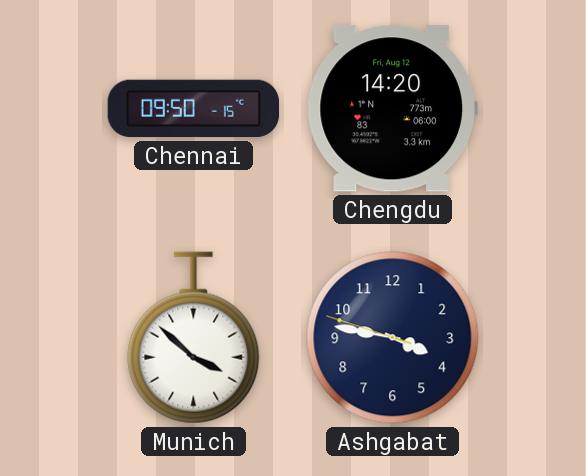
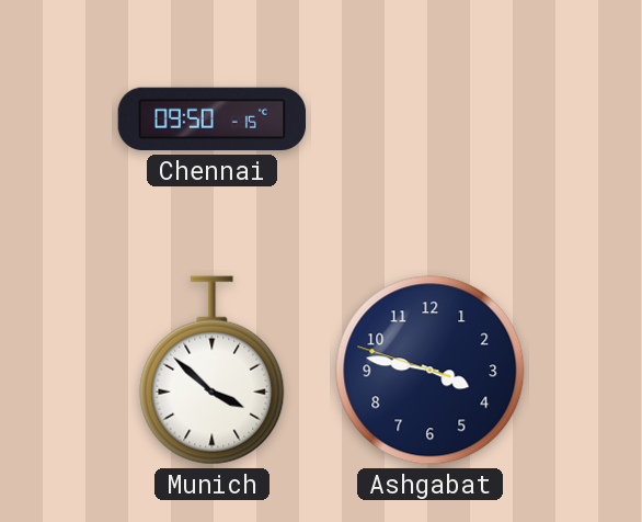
Chengdu: 14:20 -> none
